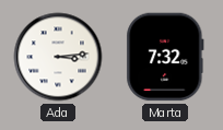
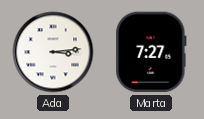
Marta: 7:32 -> 7:27
